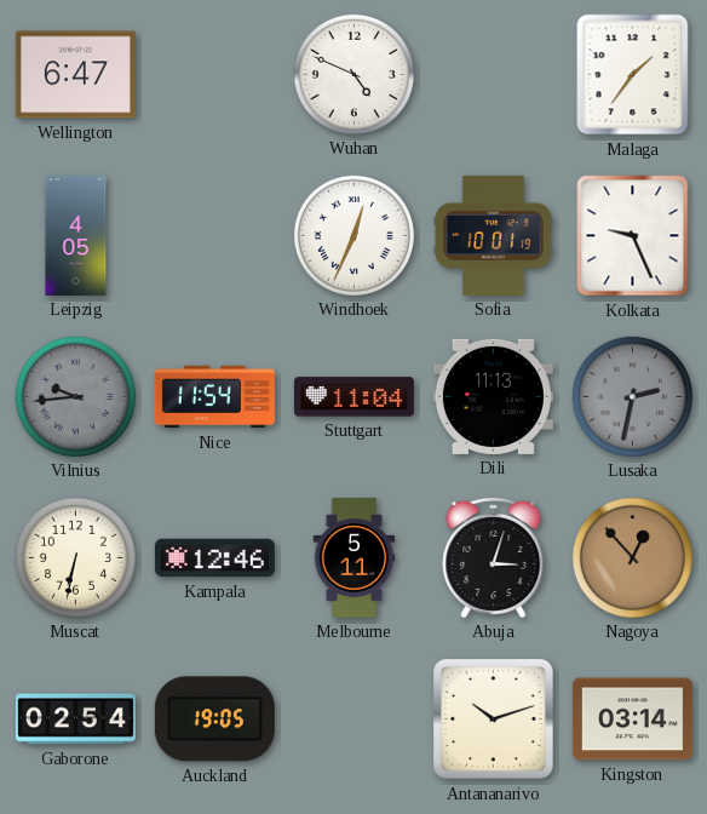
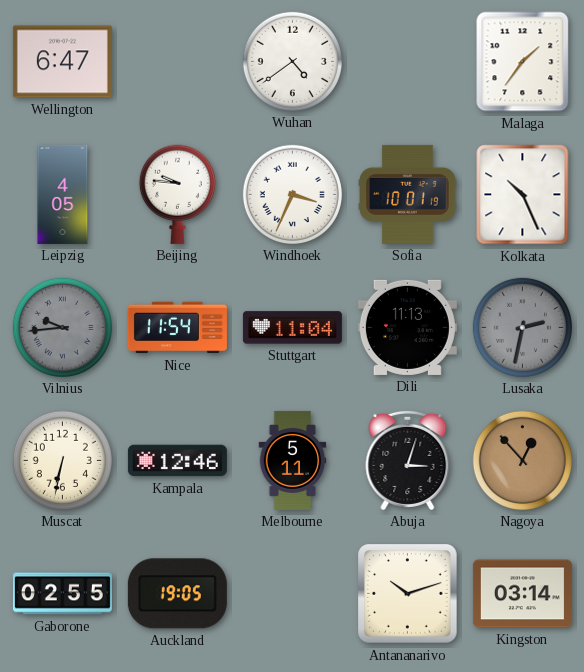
Wuhan: 4:49 -> 4:39
Beijing: none -> 9:46
Windhoek: 12:34 -> 3:34
Kolkata: 9:26 -> 10:26
Gaborone: 02:54 -> 02:55
